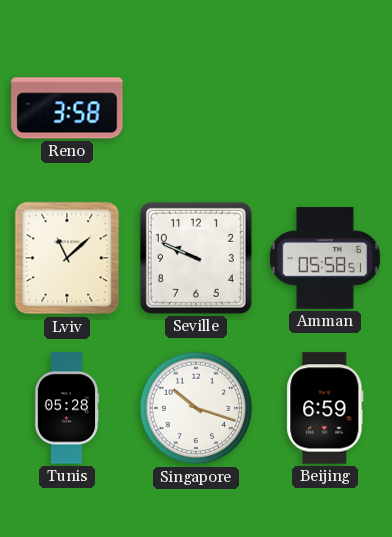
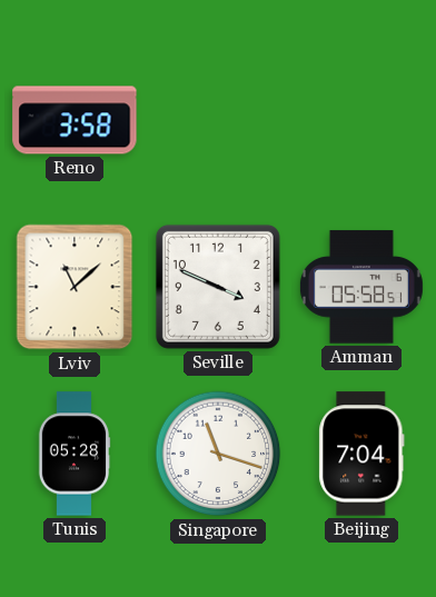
Seville: 9:49 -> 3:49
Singapore: 10:18 -> 11:18
Beijing: 6:59 -> 7:04
